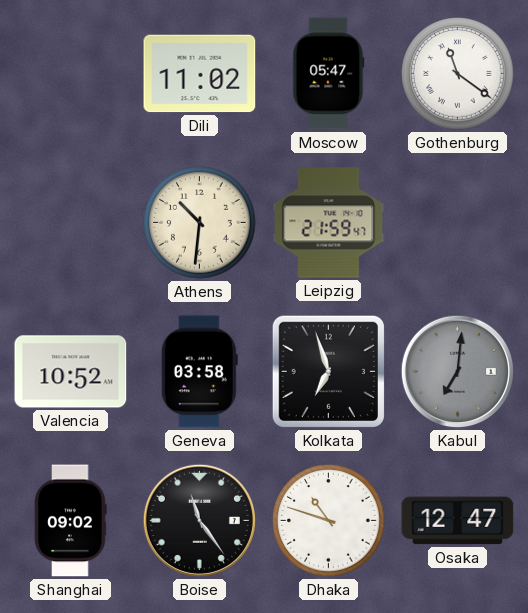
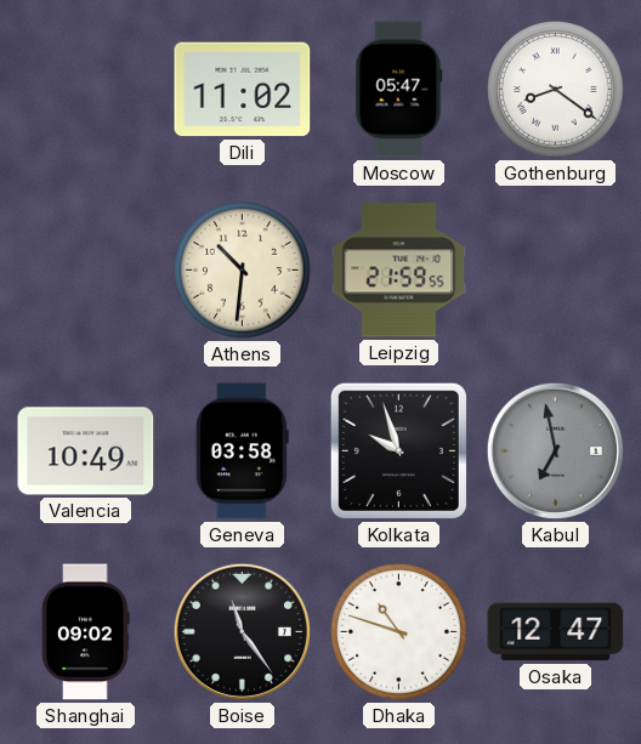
Gothenburg: 11:21 -> 8:21
Leipzig: 21:59:47 -> 21:59:55
Valencia: 10:52 -> 10:49
Kolkata: 6:57 -> 9:57
Kabul: 7:01 -> 6:58
